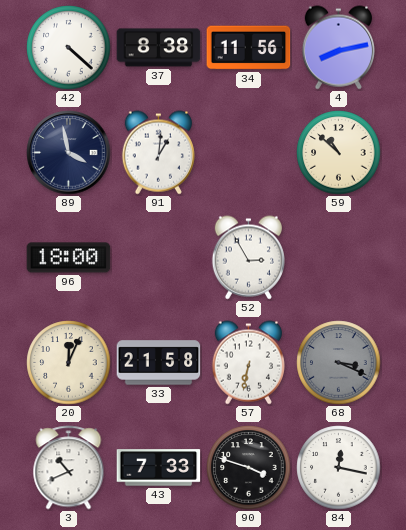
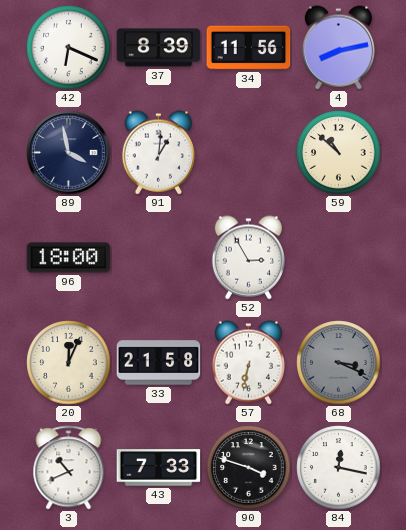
42: 4:22 -> 6:19
37: 8:38 -> 8:39
